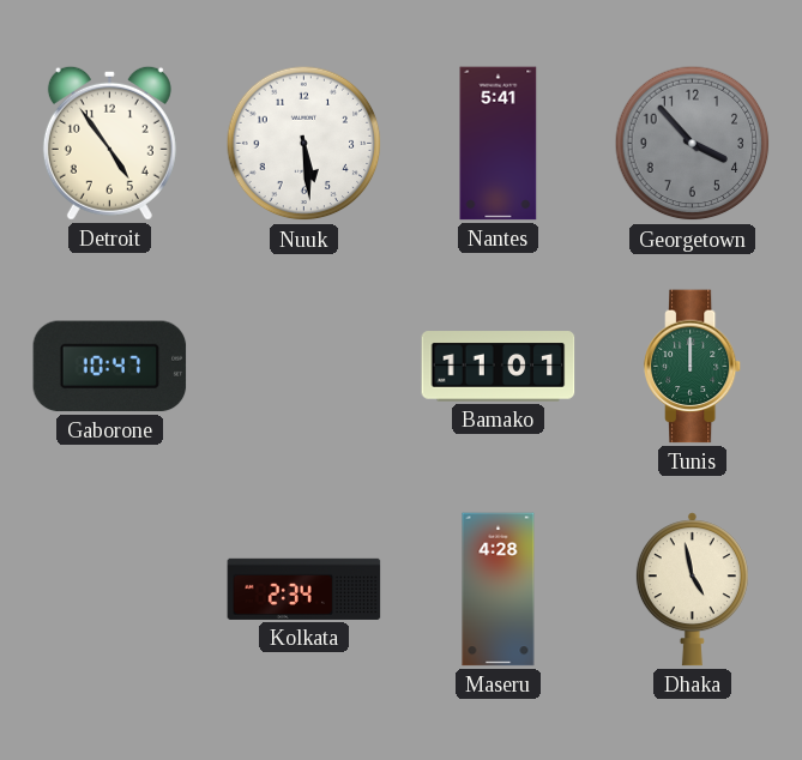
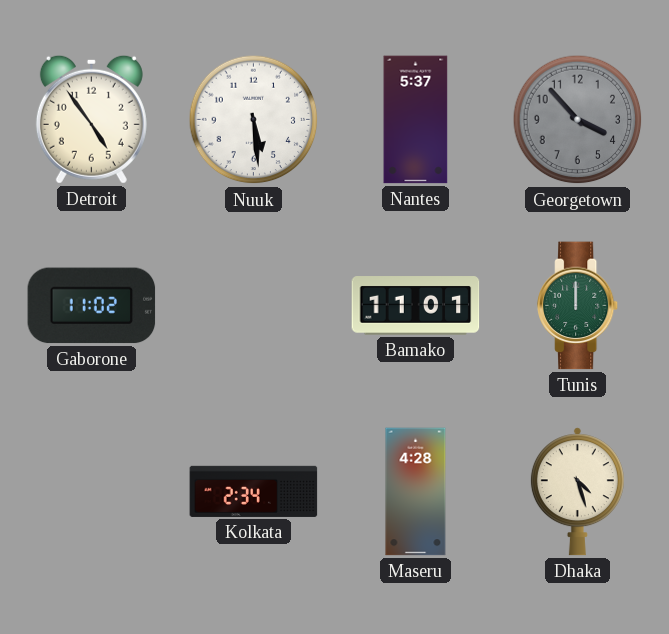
Nantes: 5:41 -> 5:37
Gaborone: 10:47 -> 11:02
Dhaka: 4:58 -> 4:27
